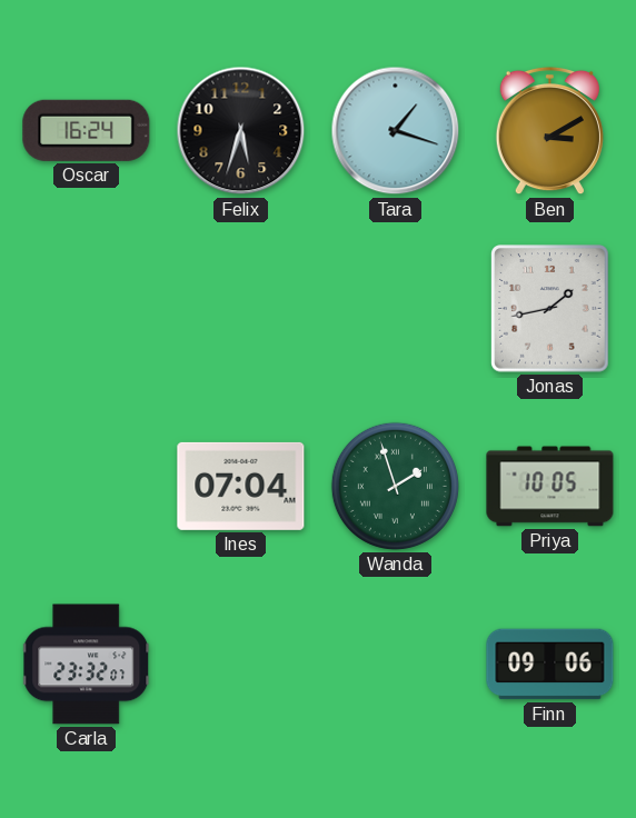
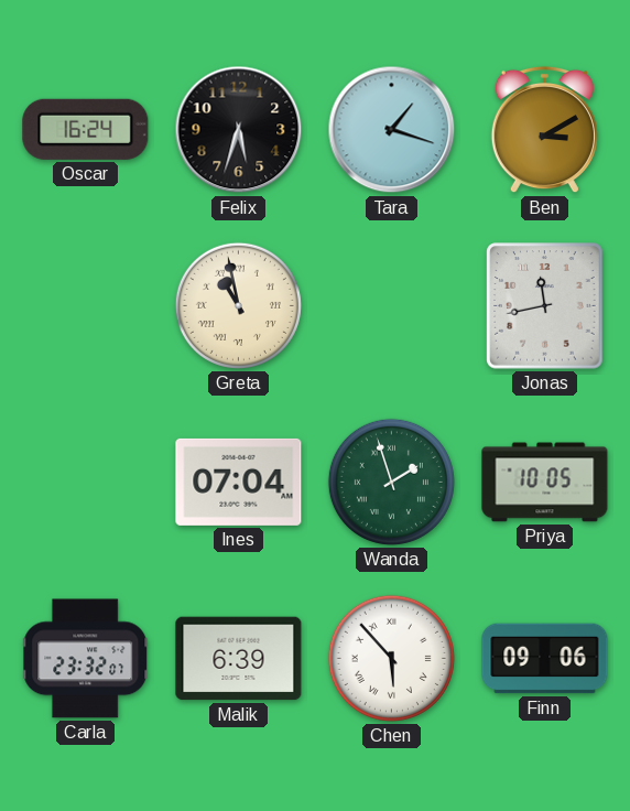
Greta: none -> 10:58
Jonas: 1:43 -> 11:43
Malik: none -> 6:39
Chen: none -> 5:53
